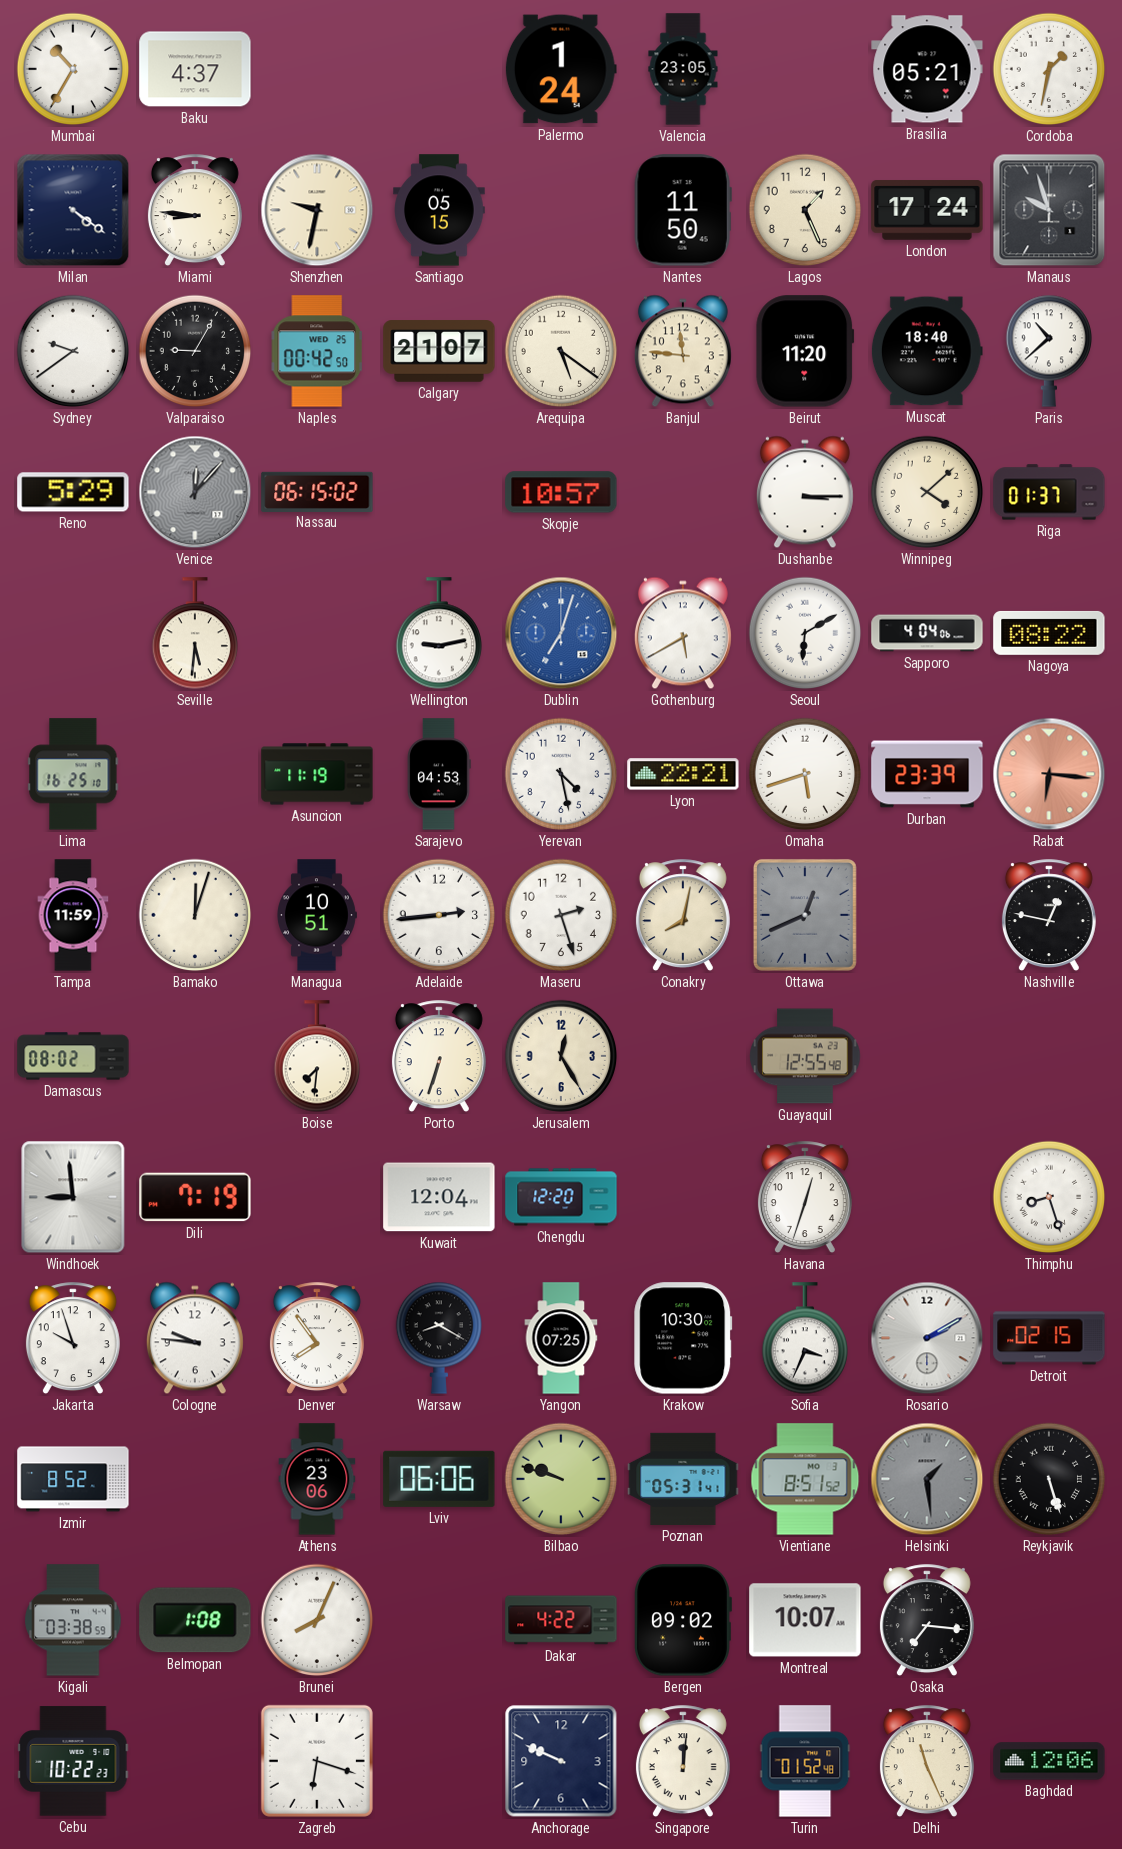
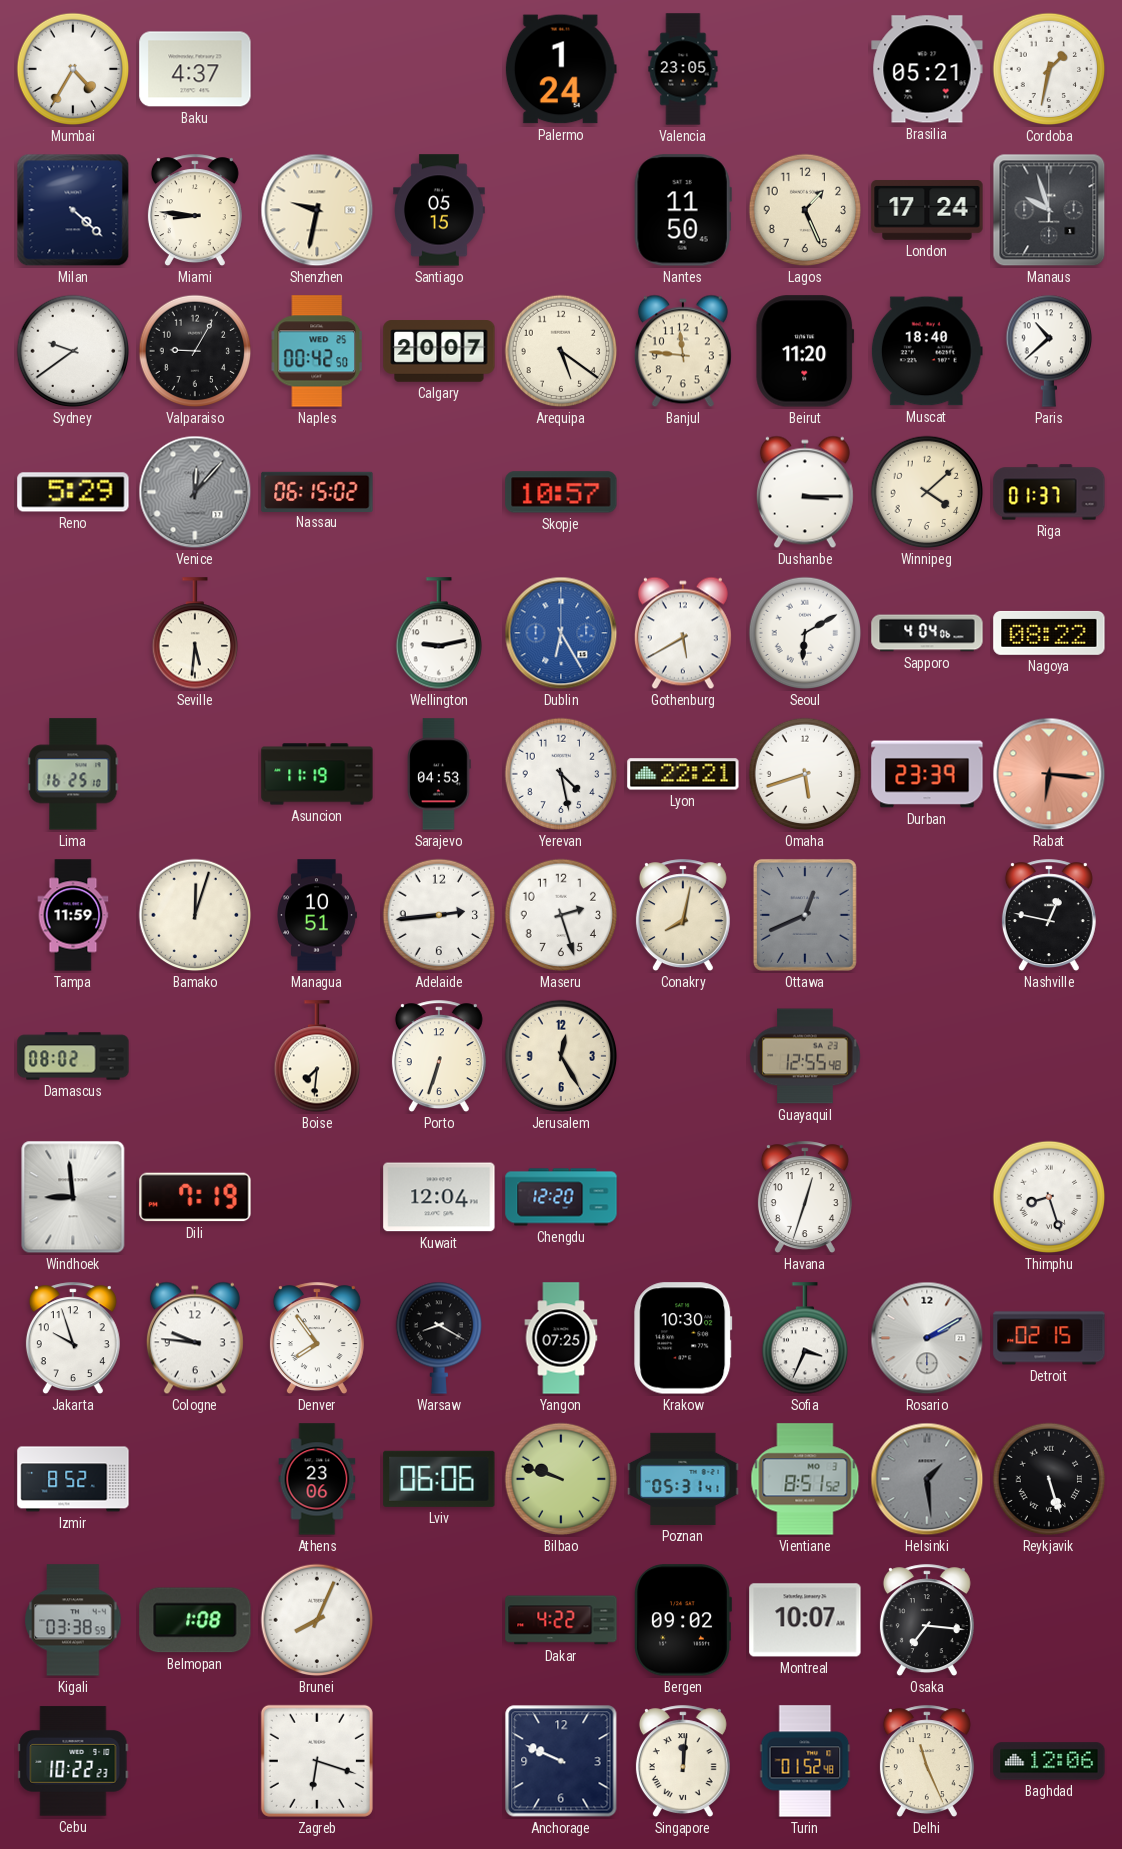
Mumbai: 10:35 -> 4:35
Milan: 4:21 -> 4:22
Calgary: 21:07 -> 20:07
Dublin: 7:03 -> 6:25
